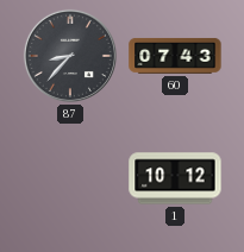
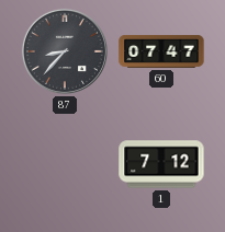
60: 07:43 -> 07:47
1: 10:12 -> 7:12
